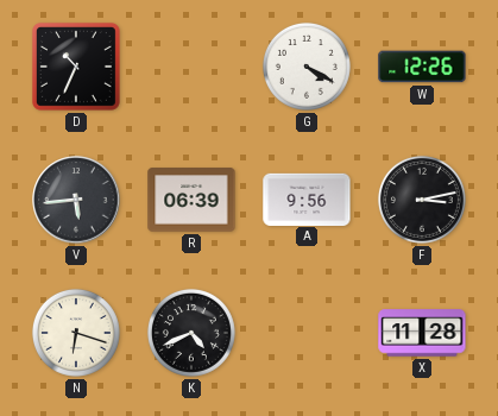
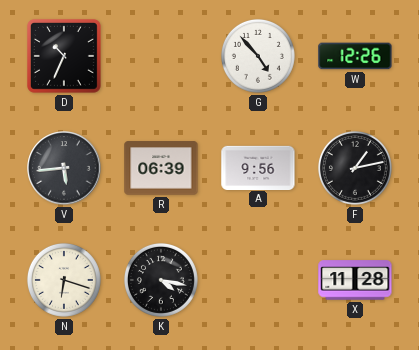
G: 4:20 -> 4:53
F: 3:13 -> 1:13
K: 4:41 -> 4:17
